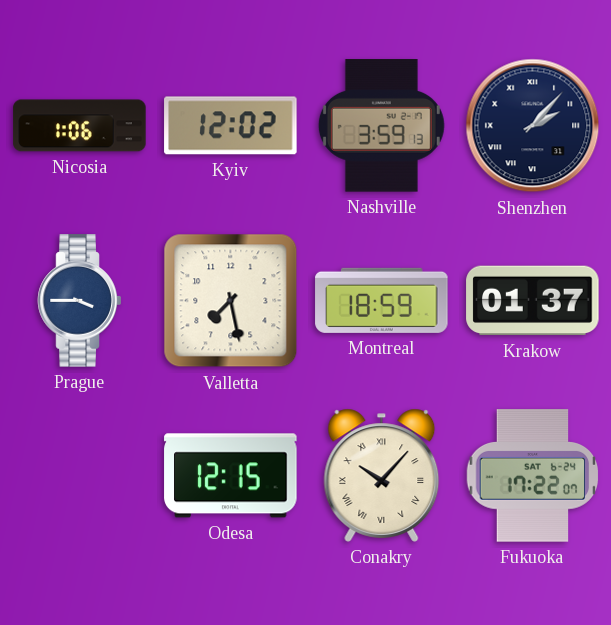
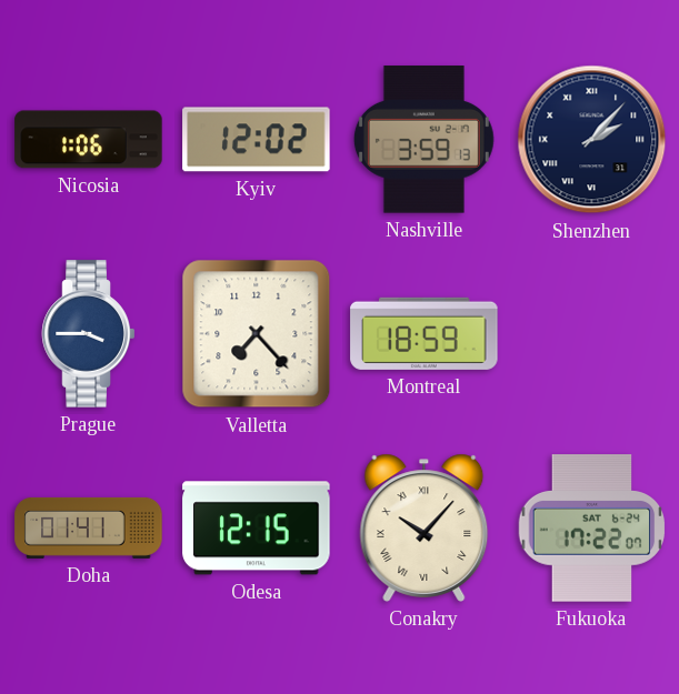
Valletta: 7:28 -> 7:23
Krakow: 01:37 -> none
Doha: none -> 01:41
